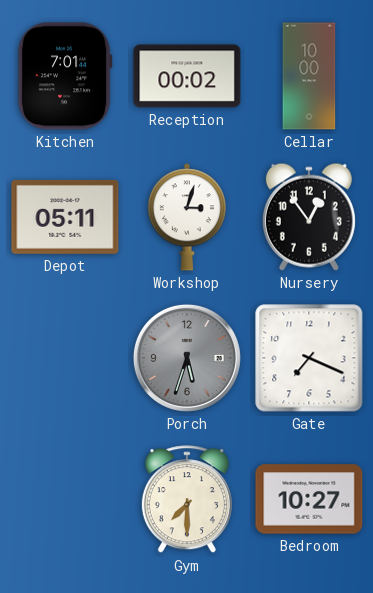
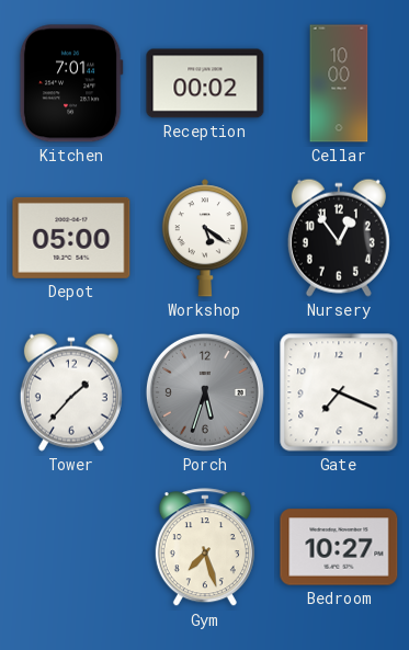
Depot: 05:11 -> 05:00
Workshop: 3:03 -> 5:21
Tower: none -> 1:37
Gym: 7:30 -> 7:27
